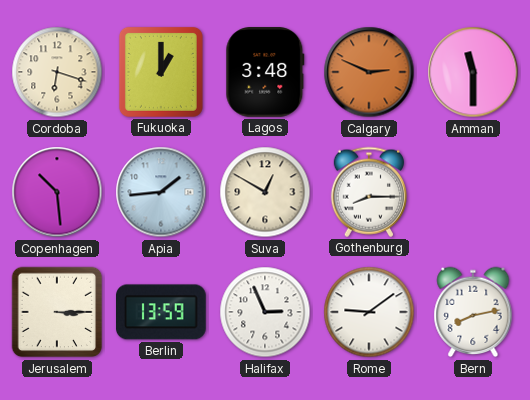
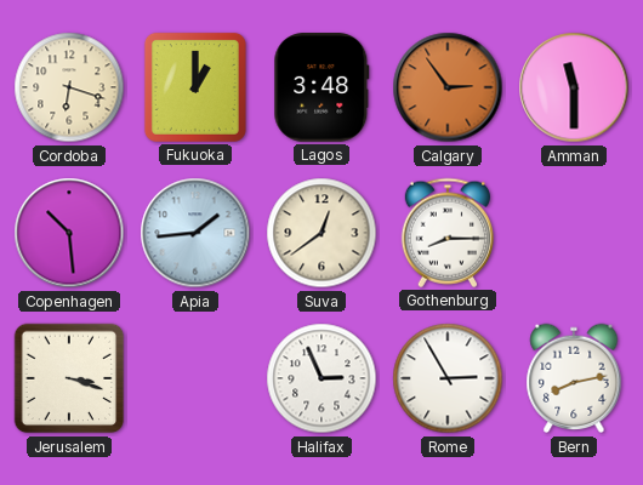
Calgary: 2:49 -> 2:54
Suva: 12:50 -> 12:39
Jerusalem: 3:15 -> 3:18
Berlin: 13:59 -> none
Rome: 9:09 -> 2:55
